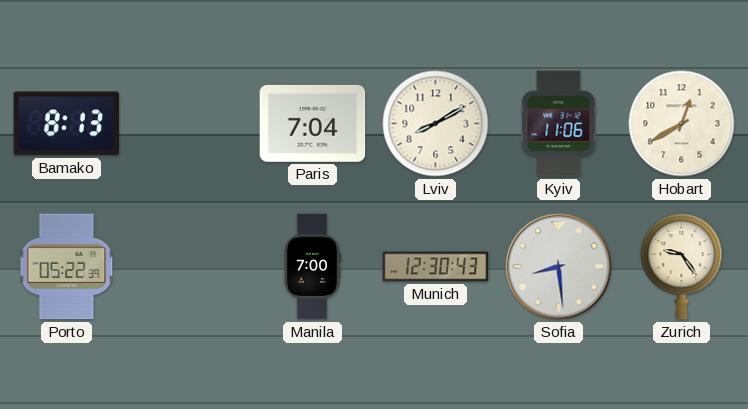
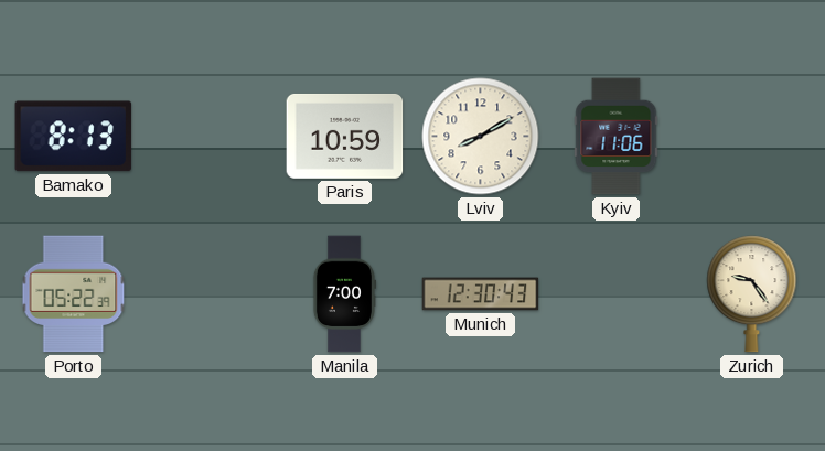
Paris: 7:04 -> 10:59
Hobart: 12:40 -> none
Sofia: 8:29 -> none
